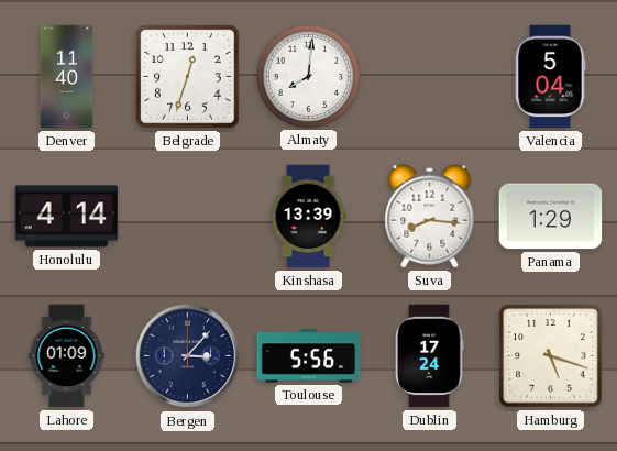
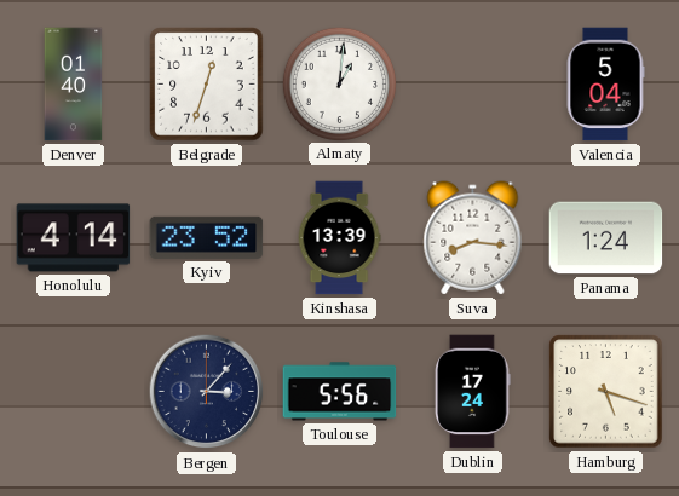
Denver: 11:40 -> 01:40
Almaty: 8:01 -> 1:01
Kyiv: none -> 23:52
Panama: 1:29 -> 1:24
Lahore: 01:09 -> none
